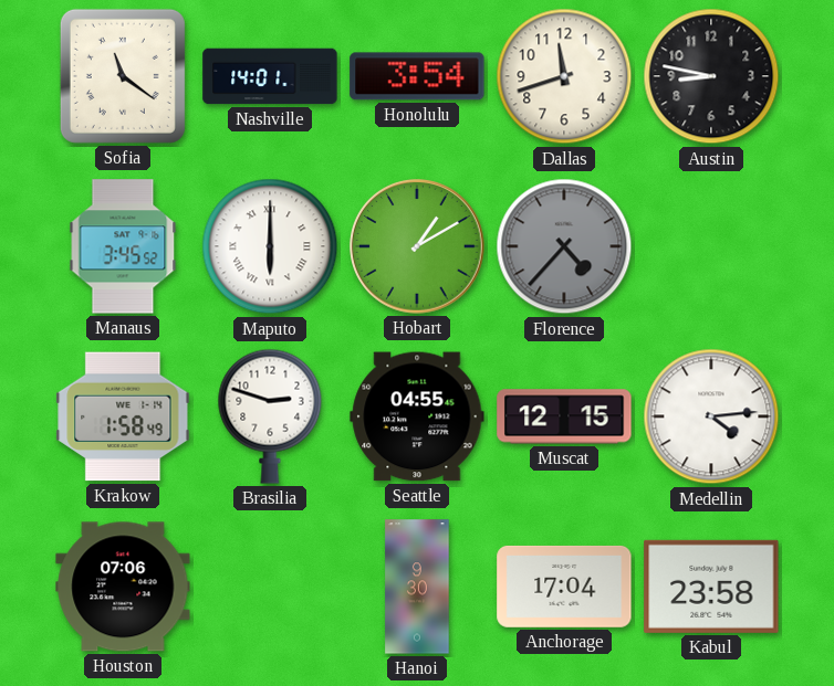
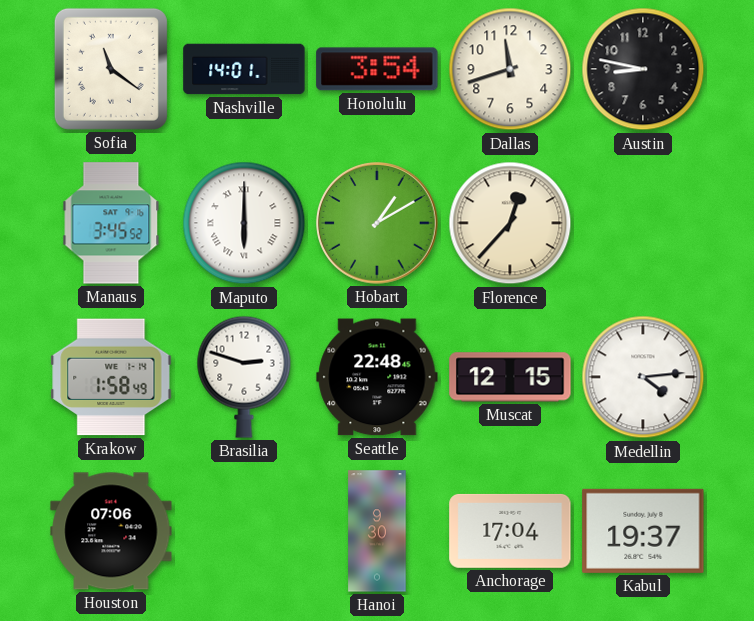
Florence: 4:37 -> 12:37
Florence dial: grey -> cream
Seattle: 04:55 -> 22:48
Kabul: 23:58 -> 19:37
